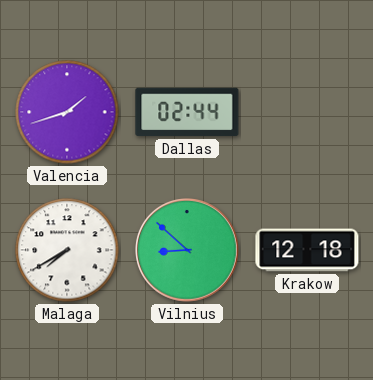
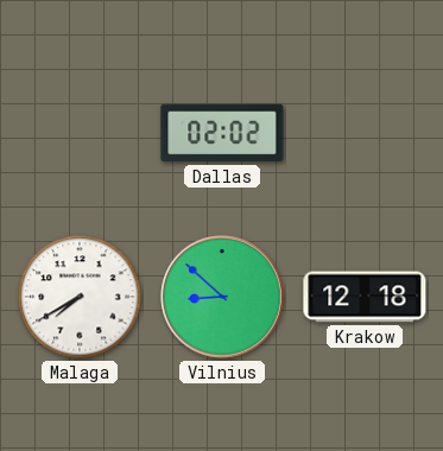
Valencia: 1:42 -> none
Dallas: 02:44 -> 02:02
